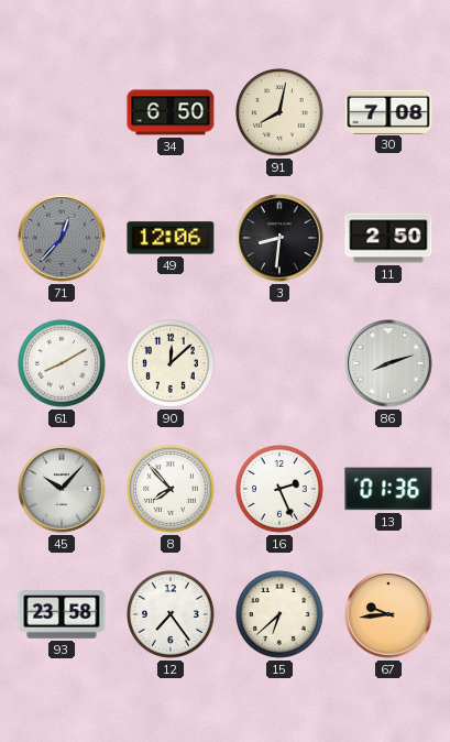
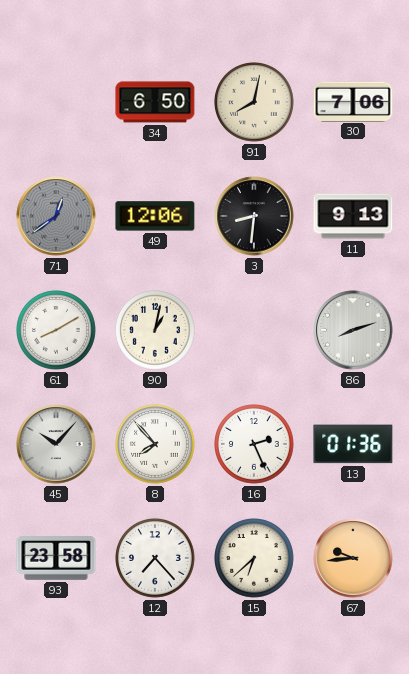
30: 7:08 -> 7:06
71: 12:37 -> 12:39
11: 2:50 -> 9:13
90: 12:08 -> 1:02
12: 7:24 -> 7:23
